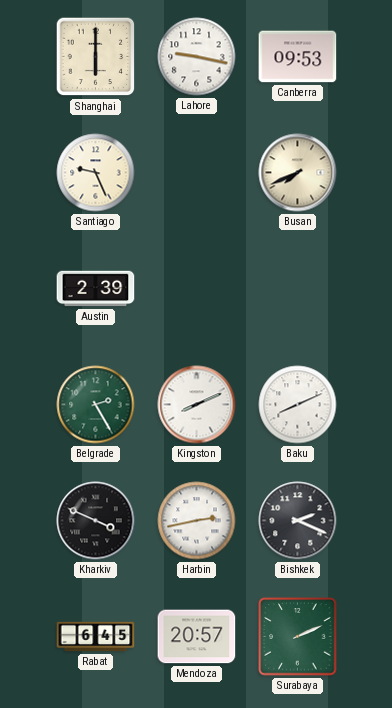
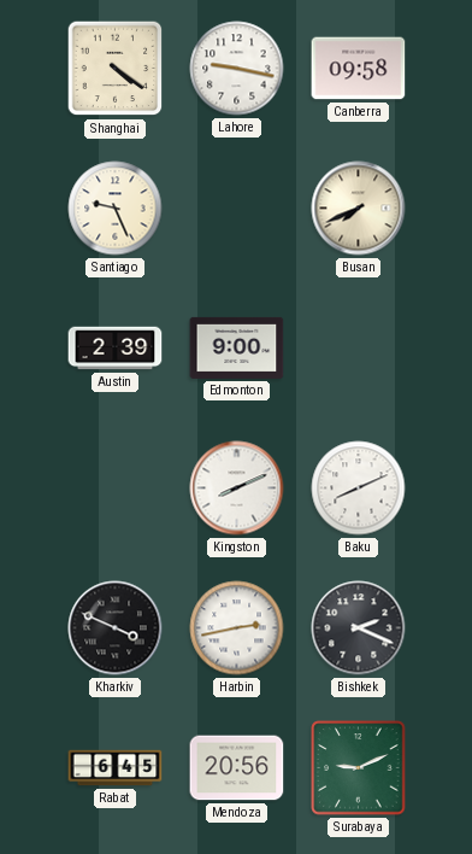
Shanghai: 6:00 -> 4:21
Canberra: 09:53 -> 09:58
Edmonton: none -> 9:00
Belgrade: 2:25 -> none
Mendoza: 20:57 -> 20:56
Surabaya: 2:11 -> 9:11
